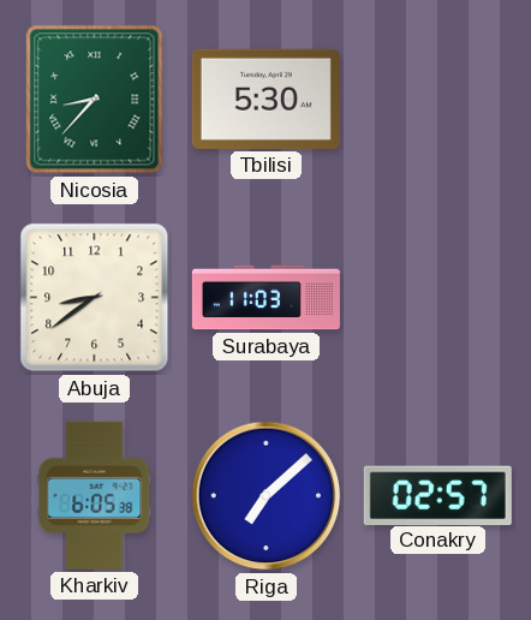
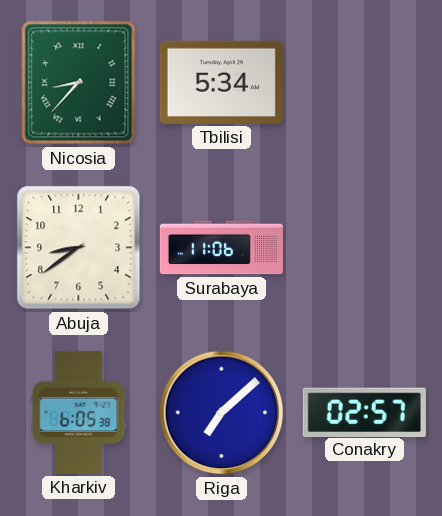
Tbilisi: 5:30 -> 5:34
Surabaya: 11:03 -> 11:06
